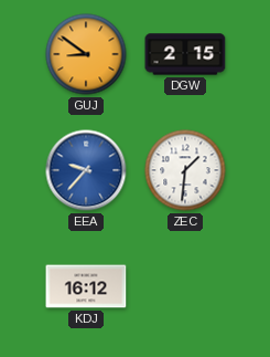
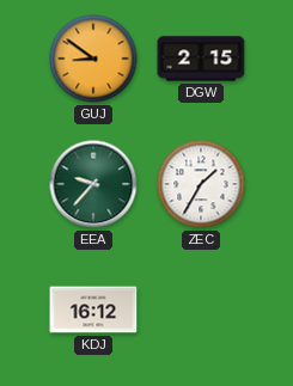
EEA dial: blue -> green
ZEC: 1:31 -> 1:35
